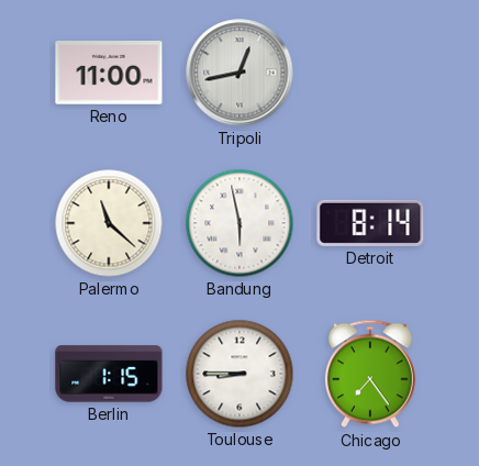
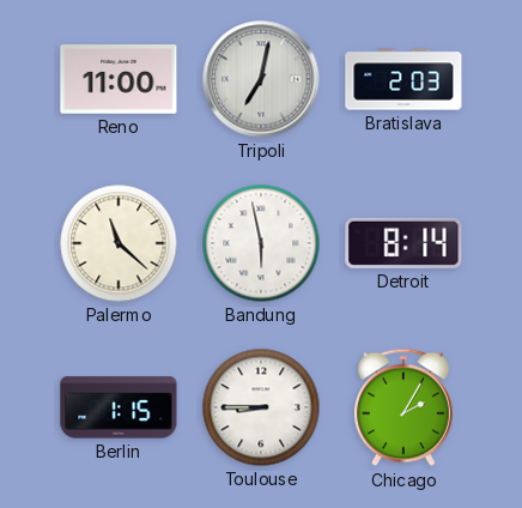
Tripoli: 12:43 -> 7:02
Bratislava: none -> 2:03
Chicago: 7:24 -> 2:05
